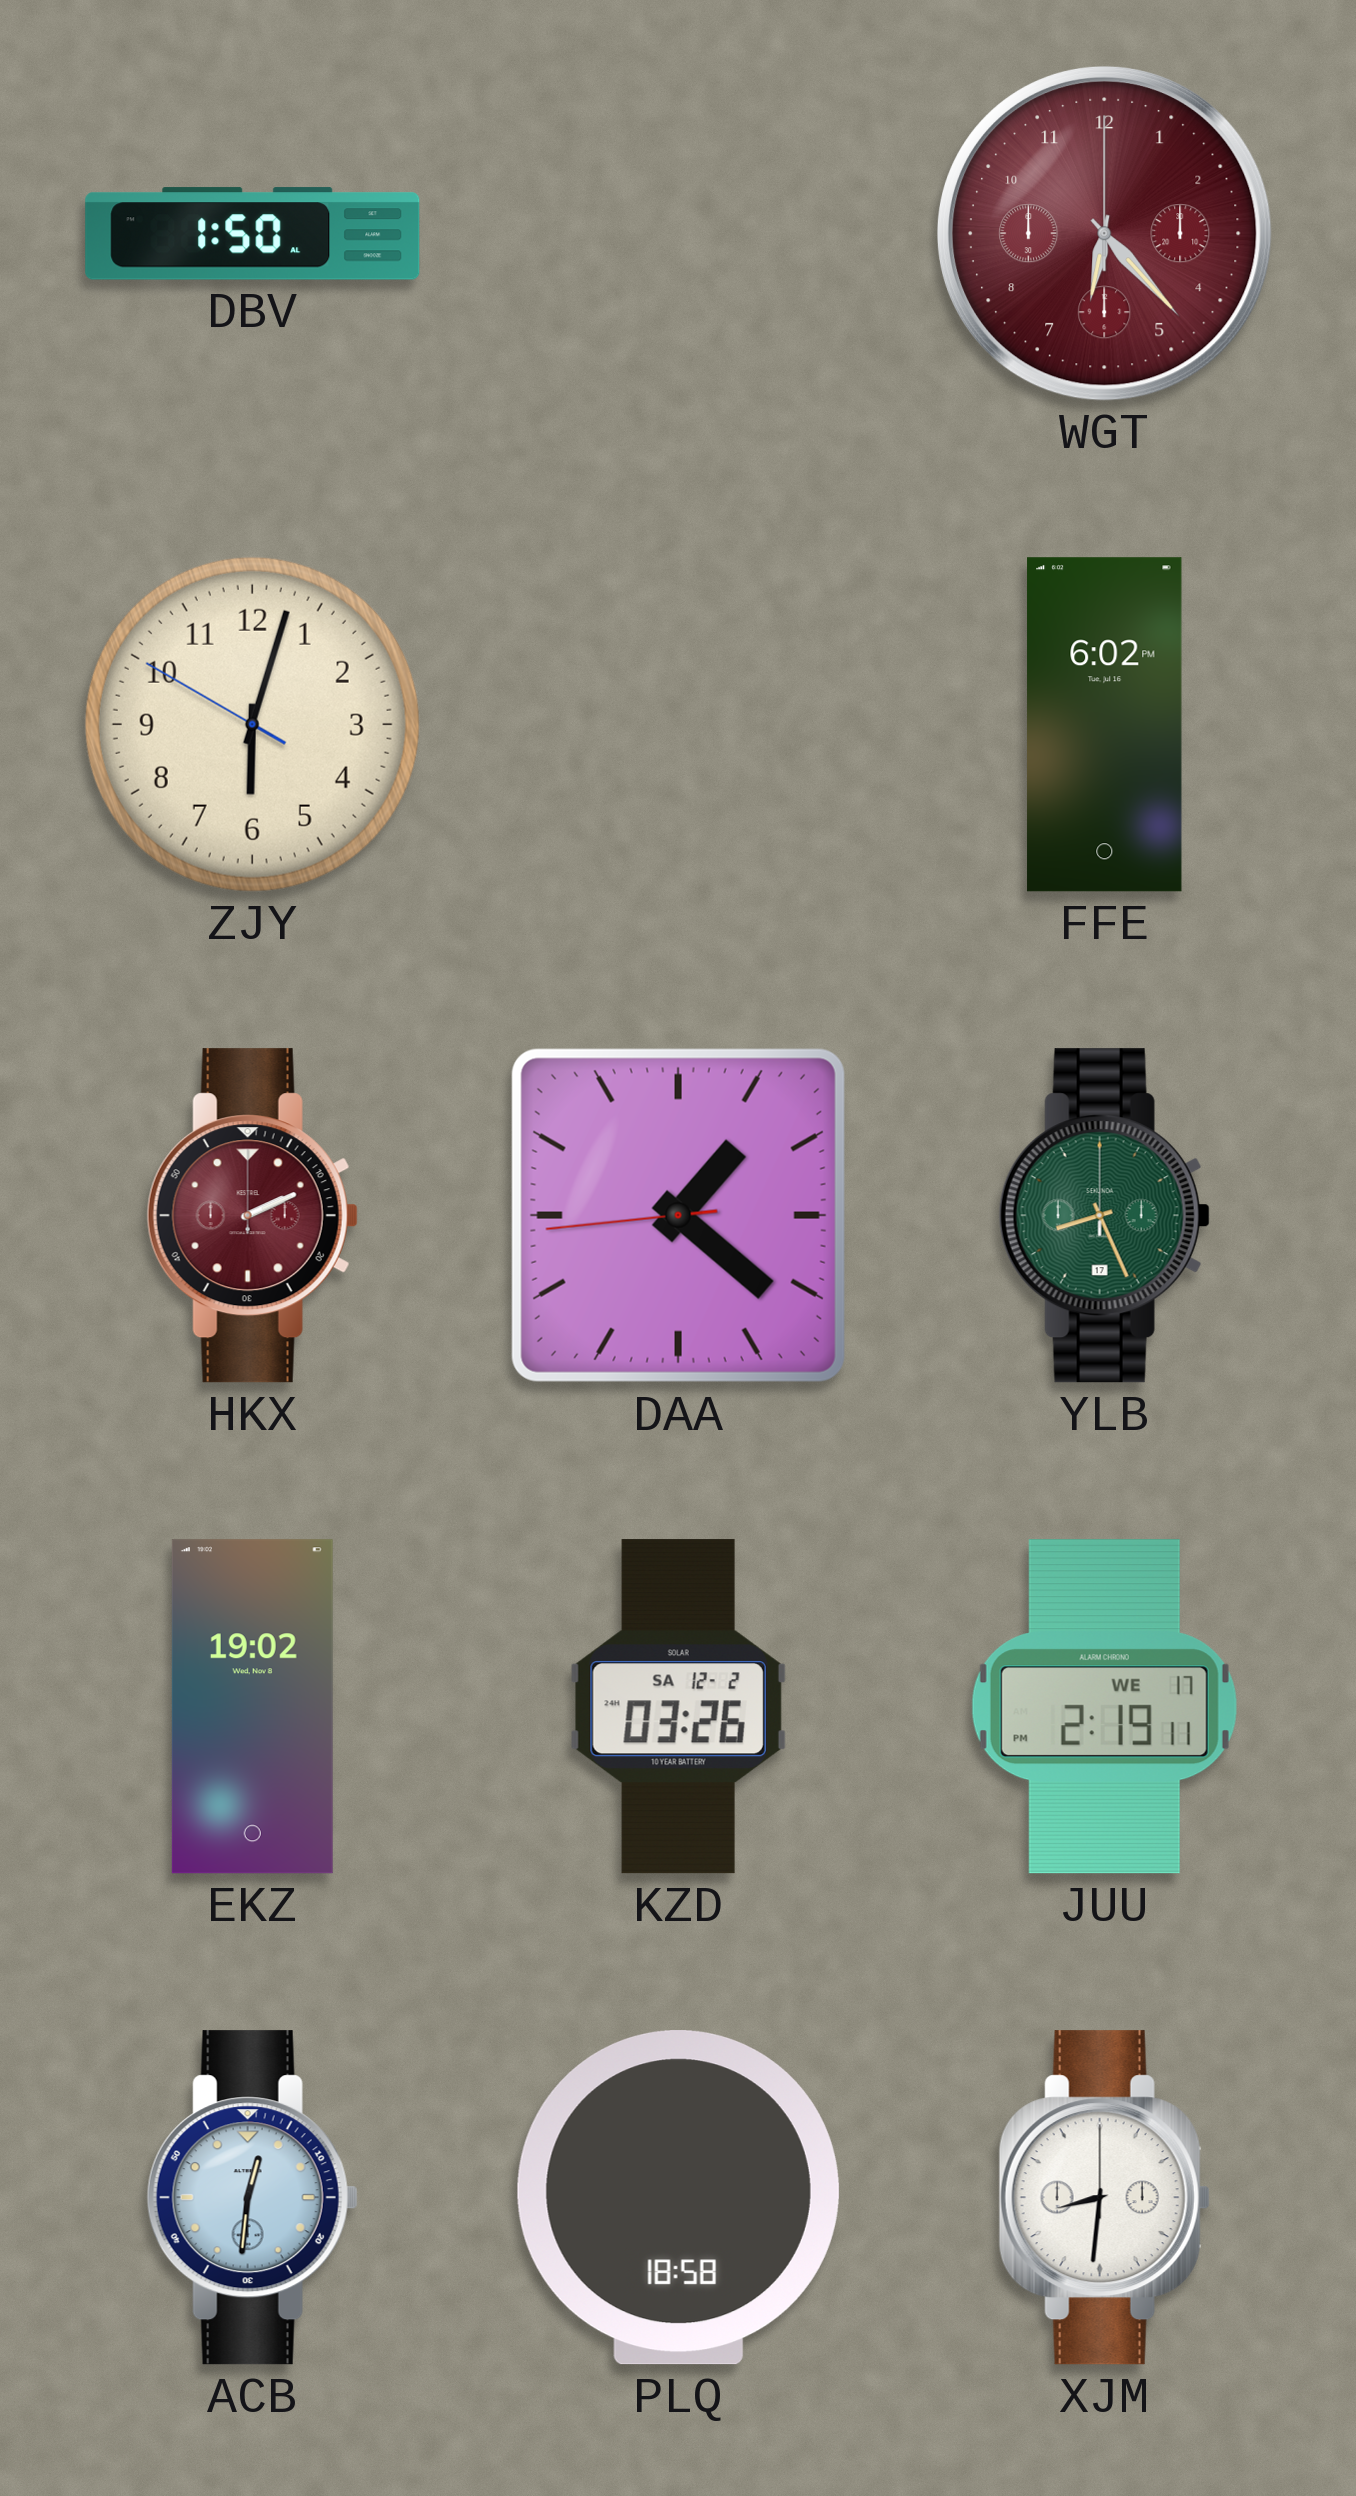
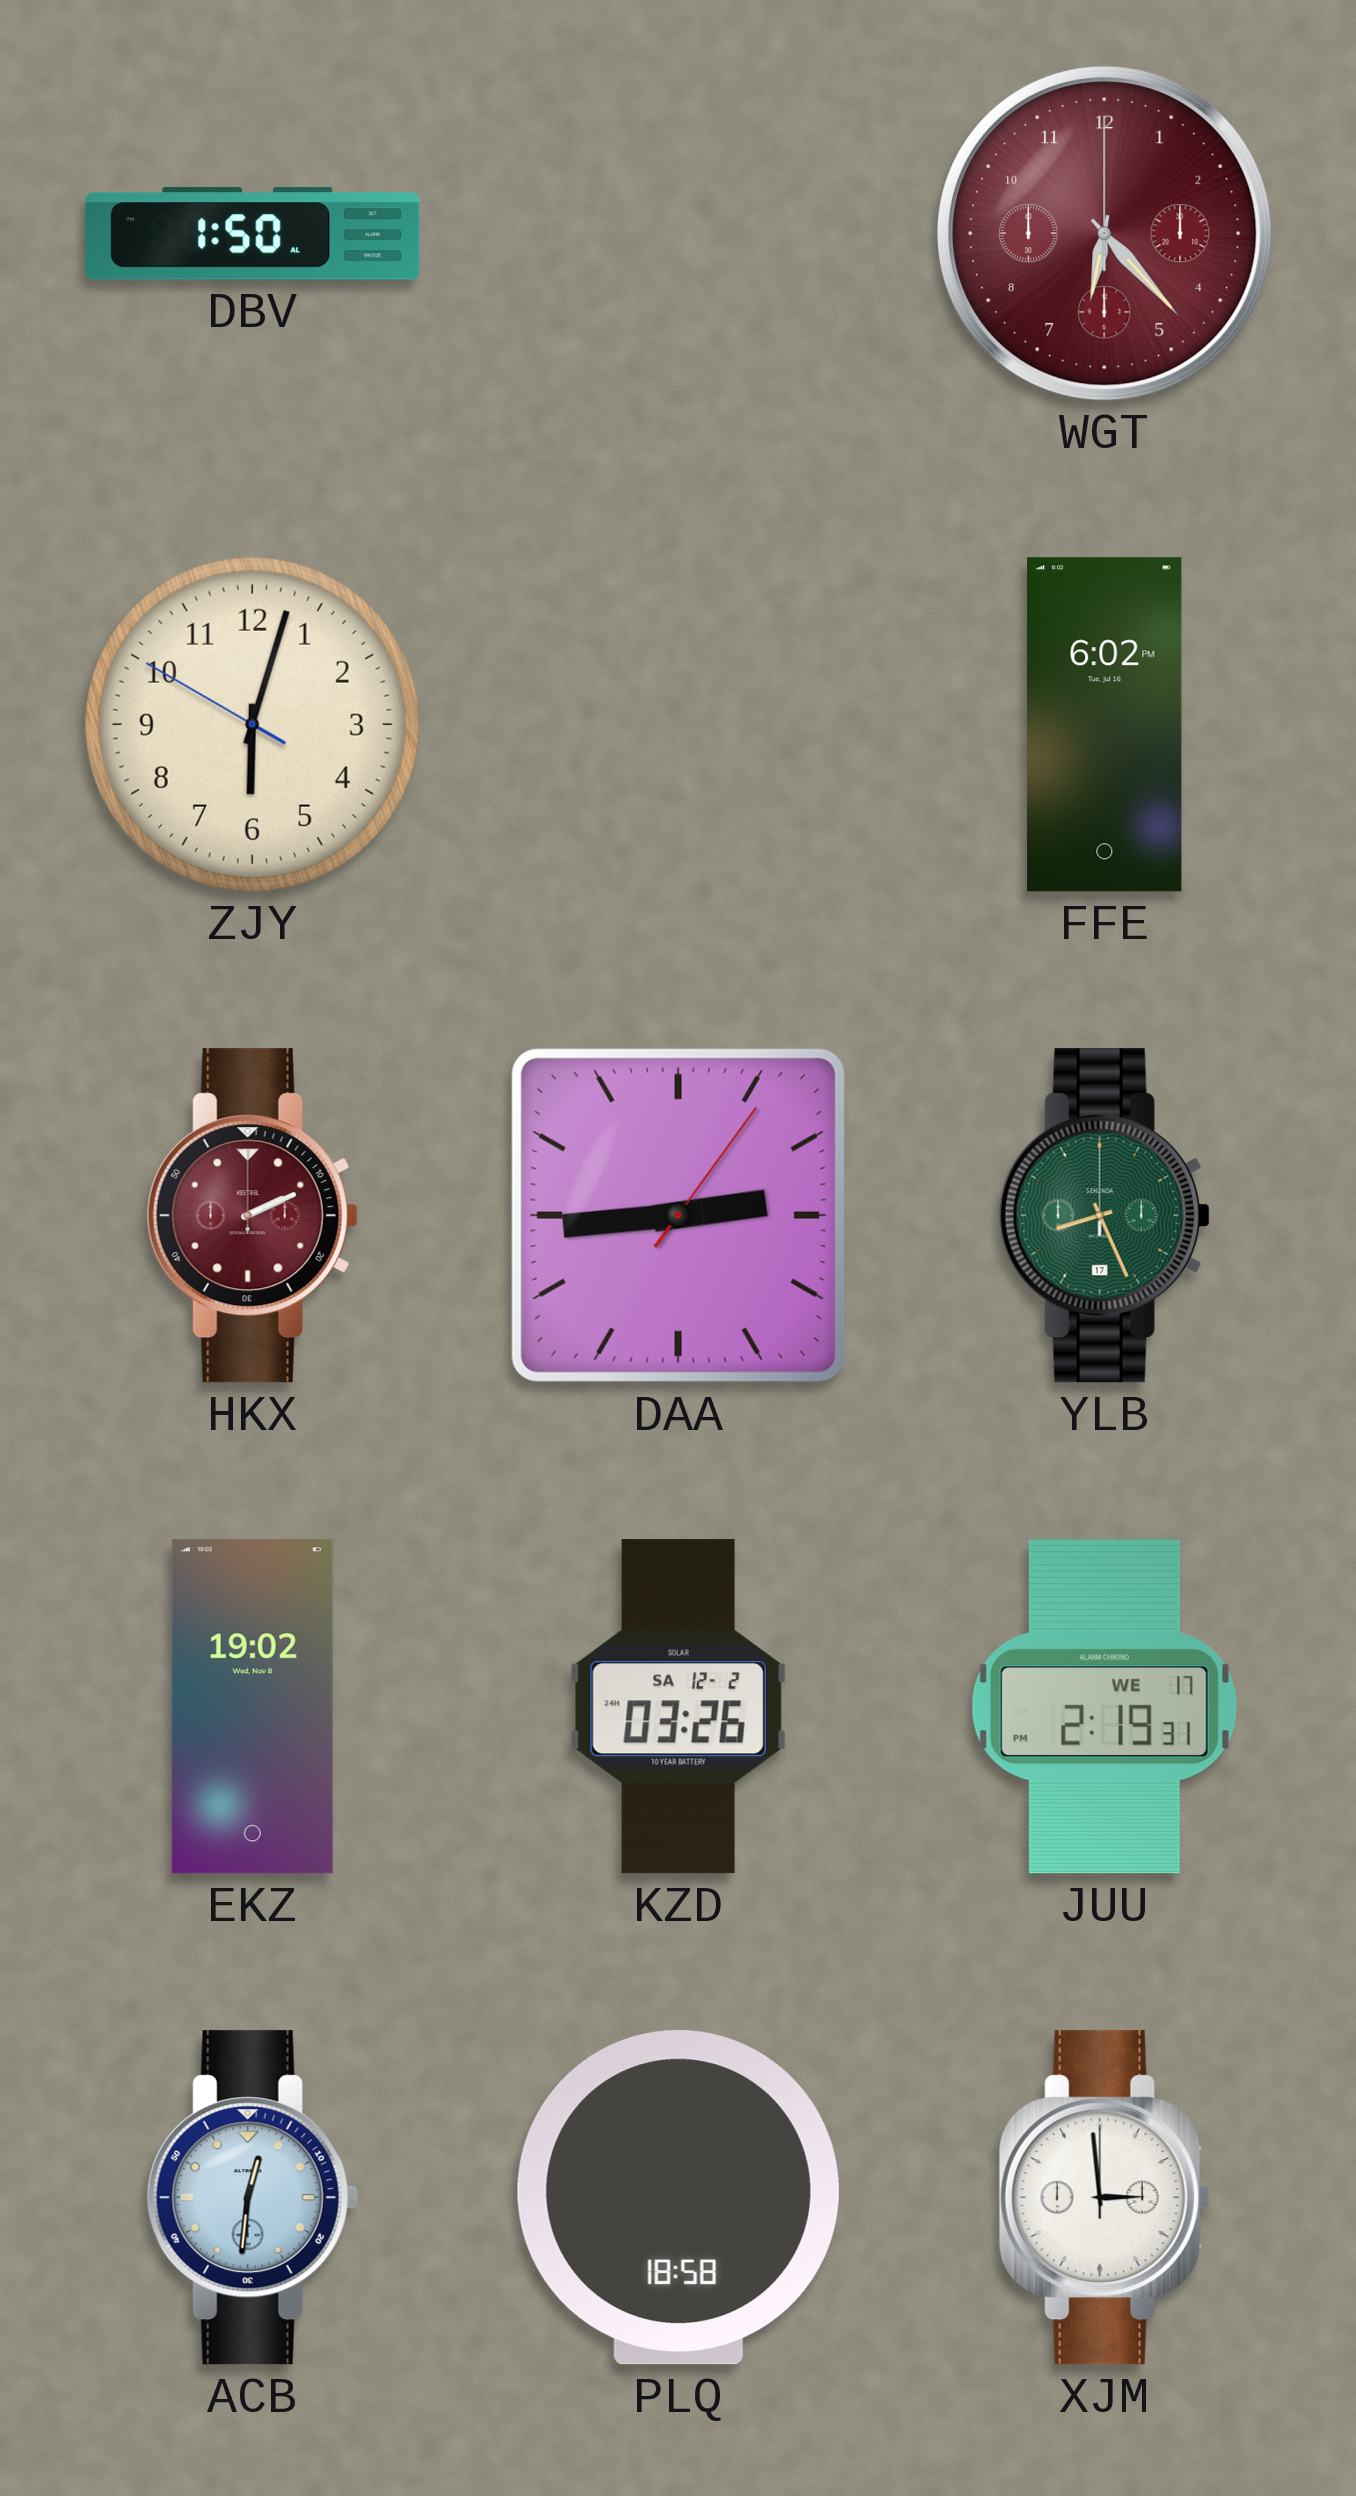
DAA: 1:21 -> 2:44
JUU: 2:19:11 PM -> 2:19:31 PM
XJM: 8:31 -> 2:59
